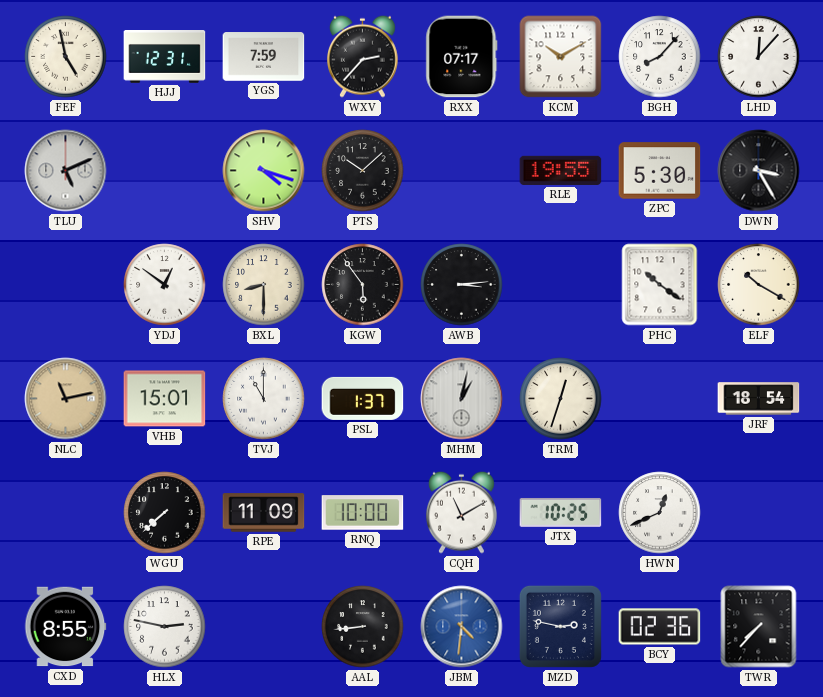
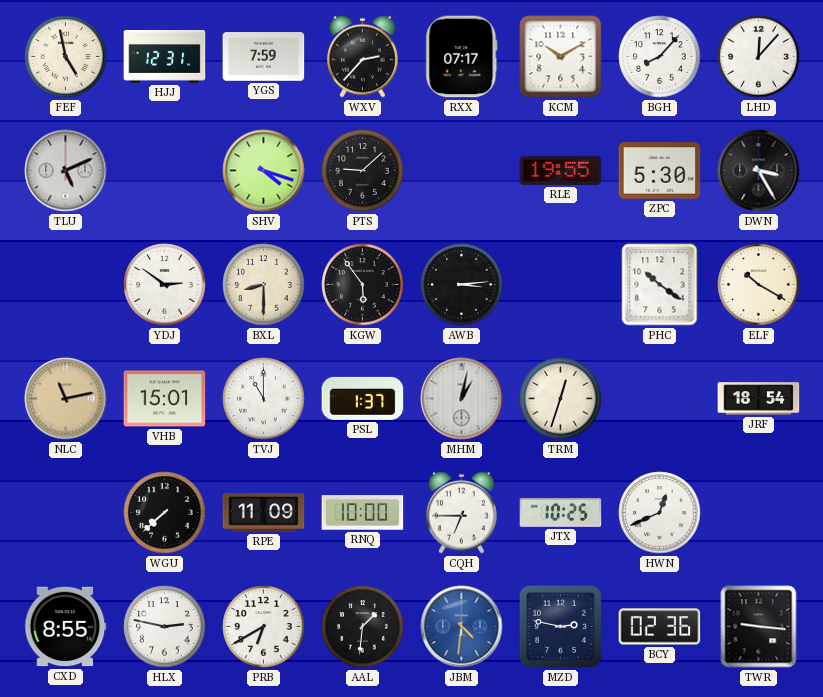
PTS: 10:08 -> 9:08
YDJ: 12:51 -> 2:51
CQH: 11:10 -> 6:45
PRB: none -> 6:40
AAL: 8:44 -> 1:31
TWR: 7:37 -> 9:16
